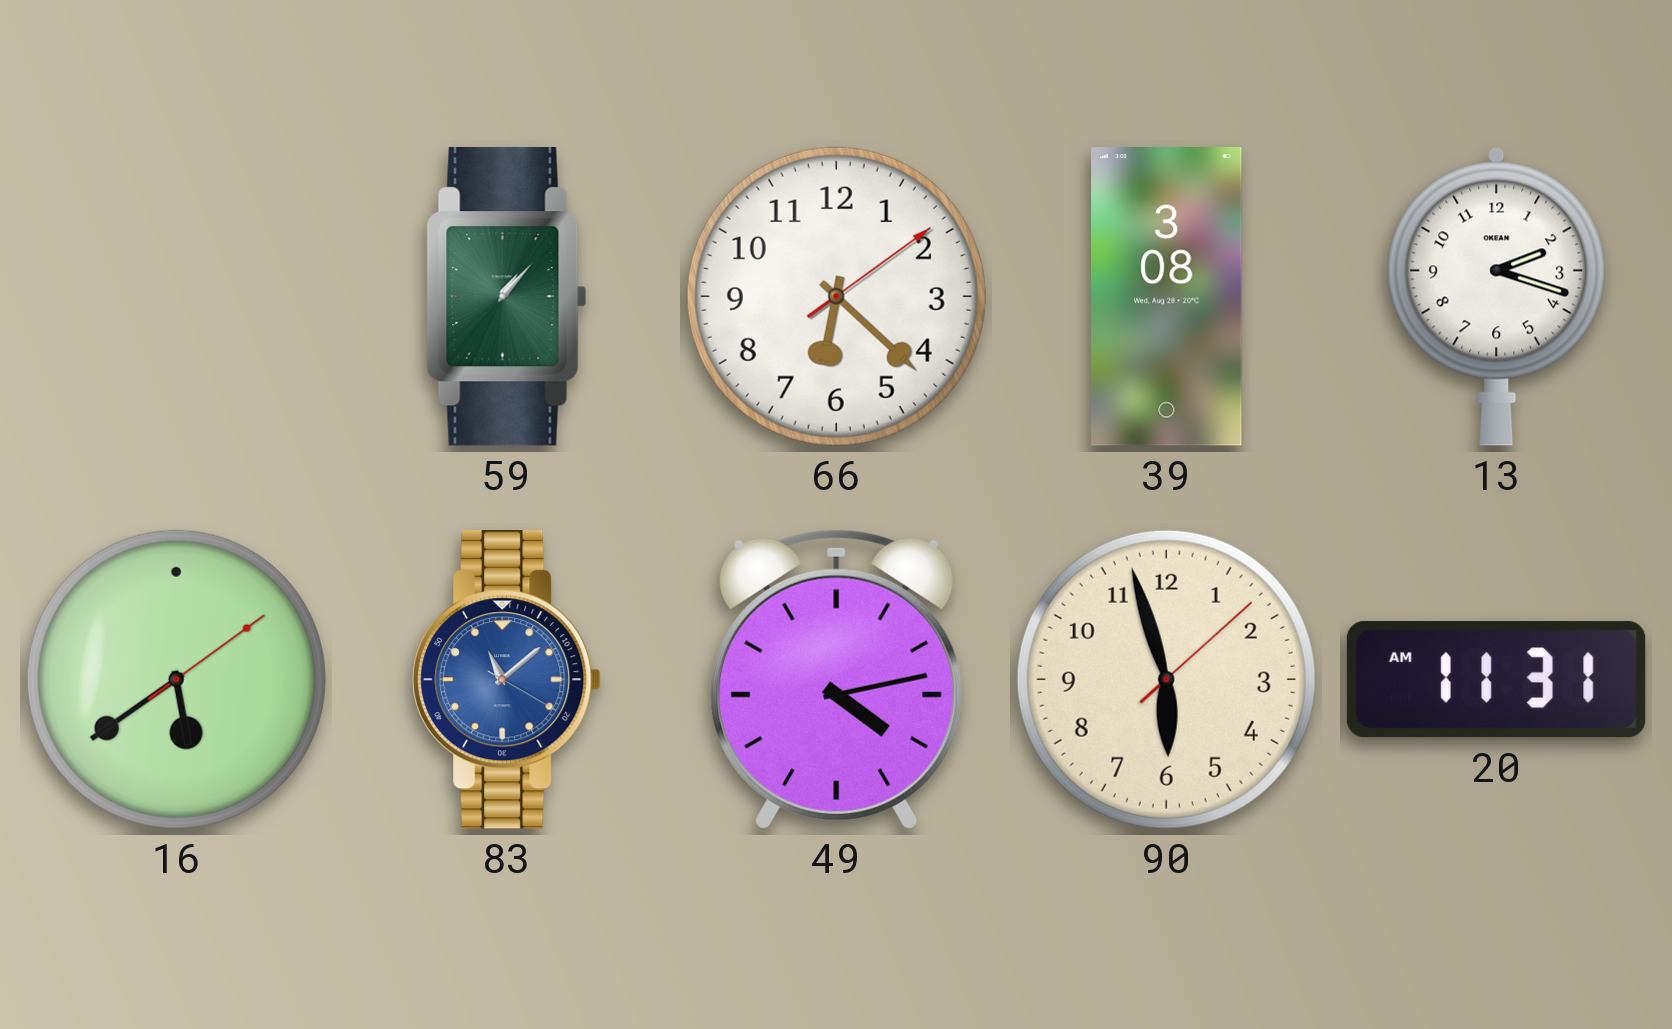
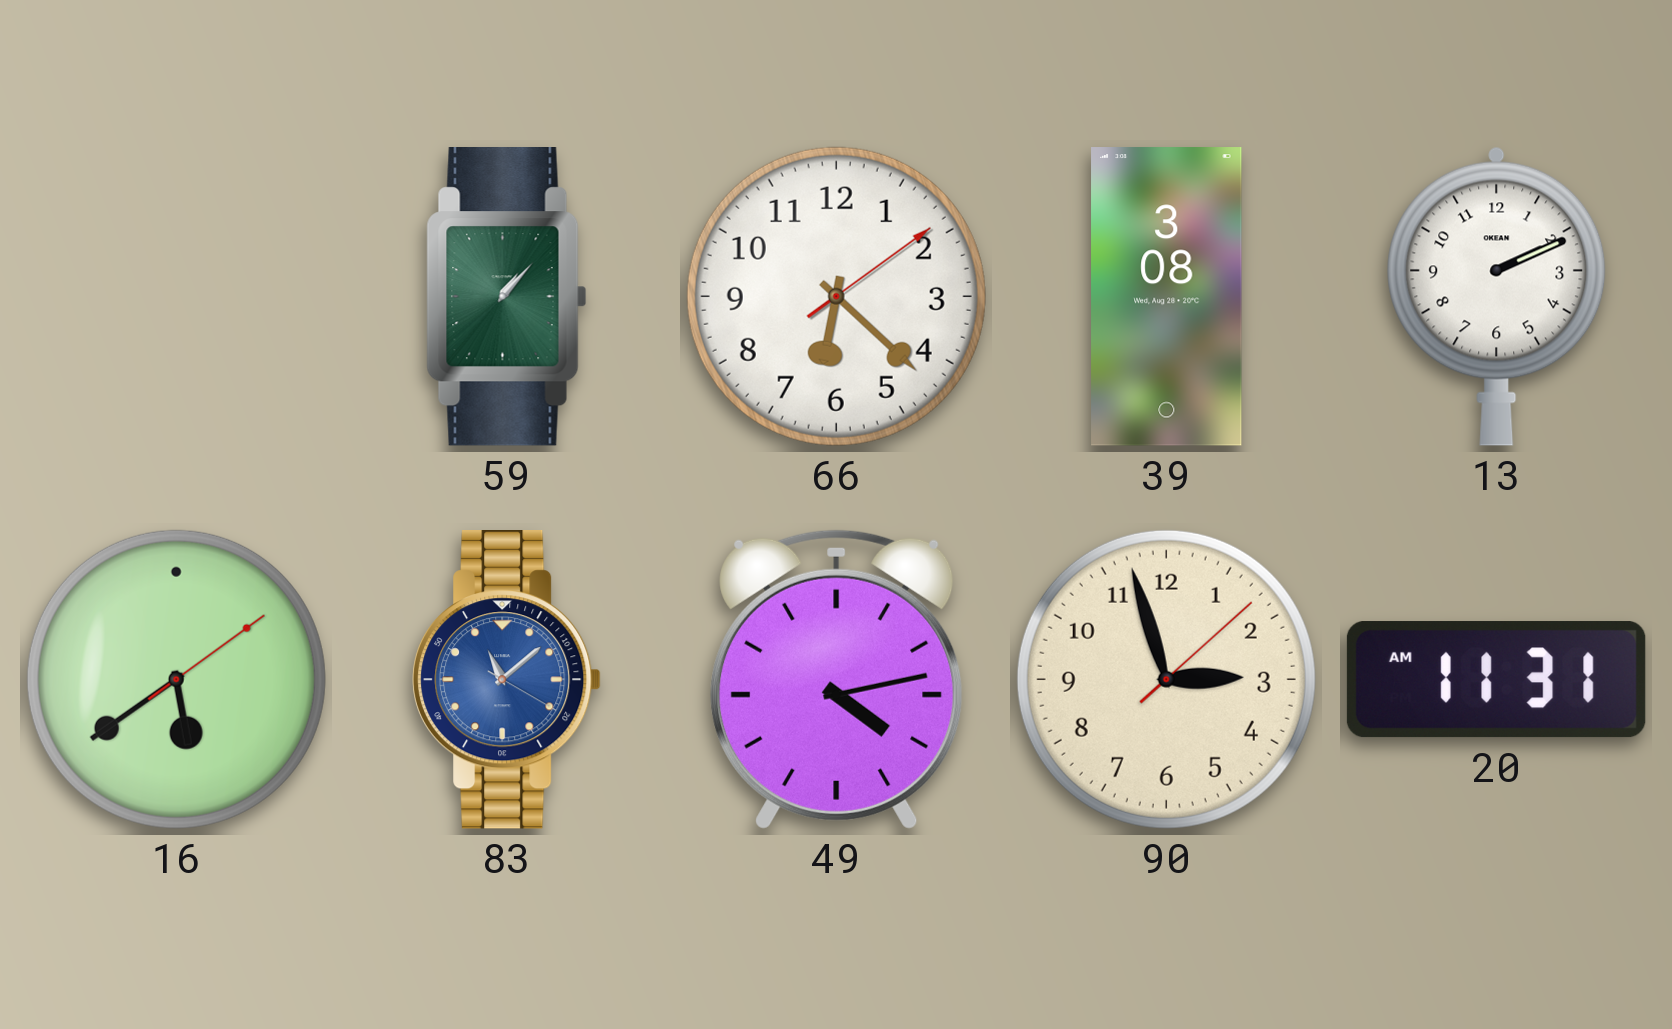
13: 2:18 -> 2:11
90: 5:57 -> 2:57
